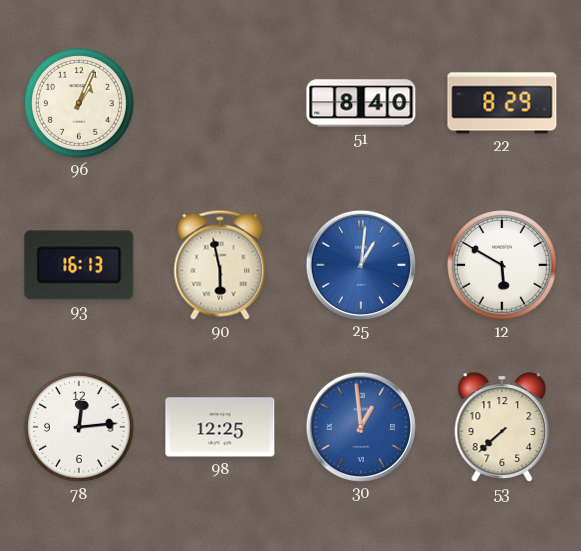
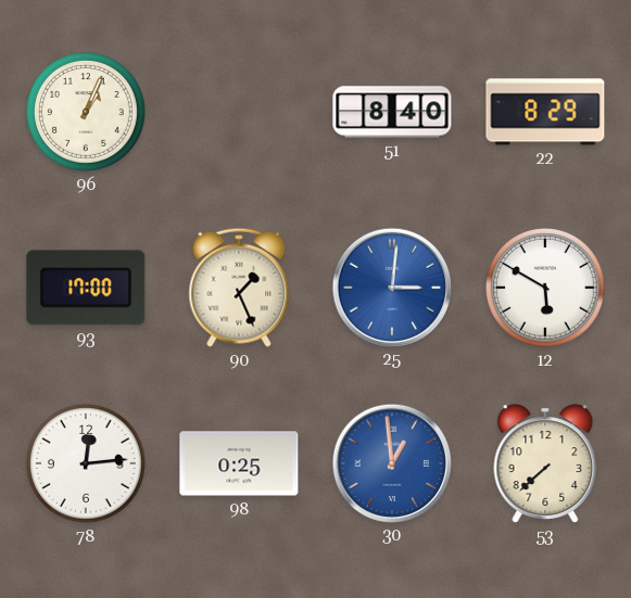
93: 16:13 -> 17:00
90: 5:58 -> 1:26
25: 1:01 -> 3:01
98: 12:25 -> 0:25
